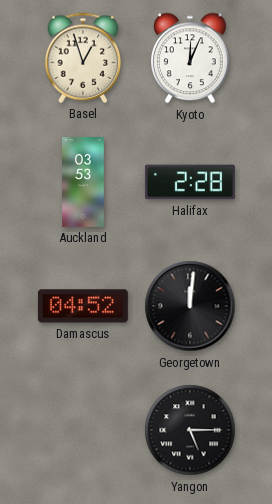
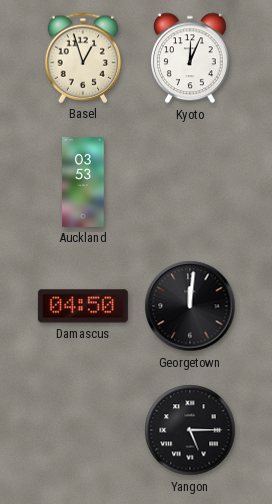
Halifax: 2:28 -> none
Damascus: 04:52 -> 04:50
